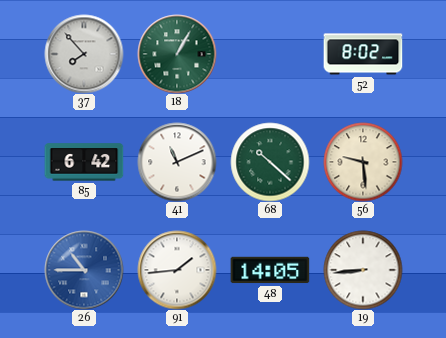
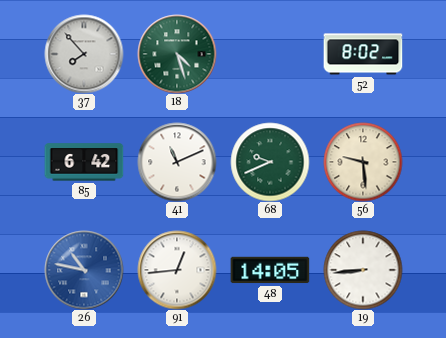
18: 1:05 -> 4:27
68: 10:22 -> 9:41
26: 10:45 -> 10:47
91: 1:44 -> 12:44
